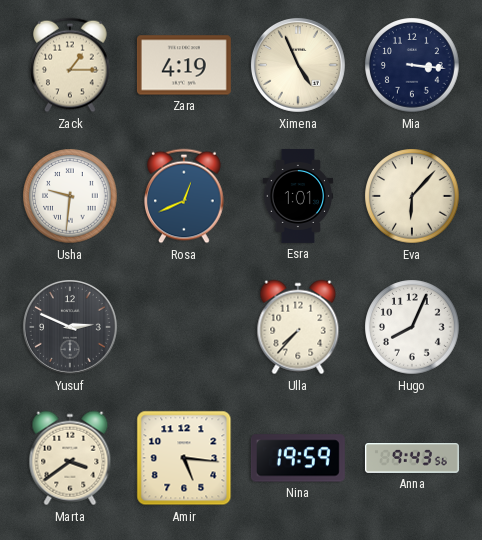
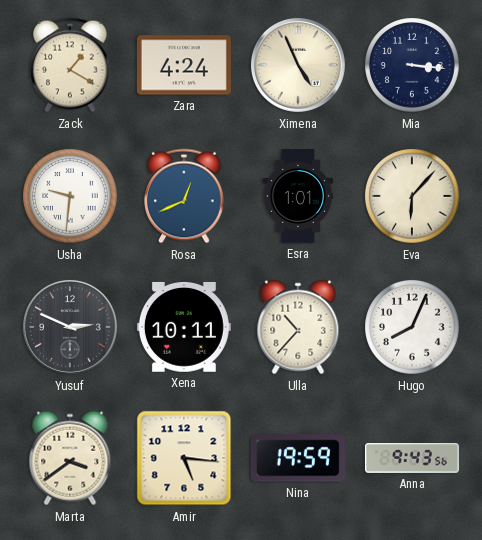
Zack: 1:15 -> 1:20
Zara: 4:19 -> 4:24
Xena: none -> 10:11
Ulla: 7:37 -> 10:37
